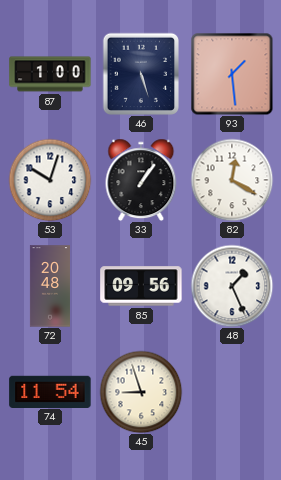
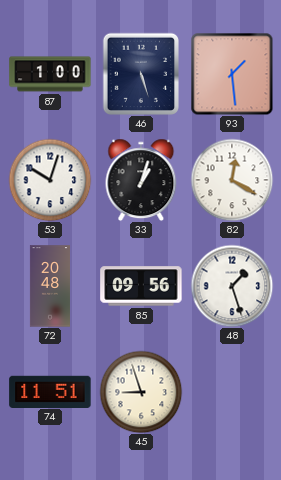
33: 1:06 -> 1:03
48: 1:26 -> 1:27
74: 11:54 -> 11:51
